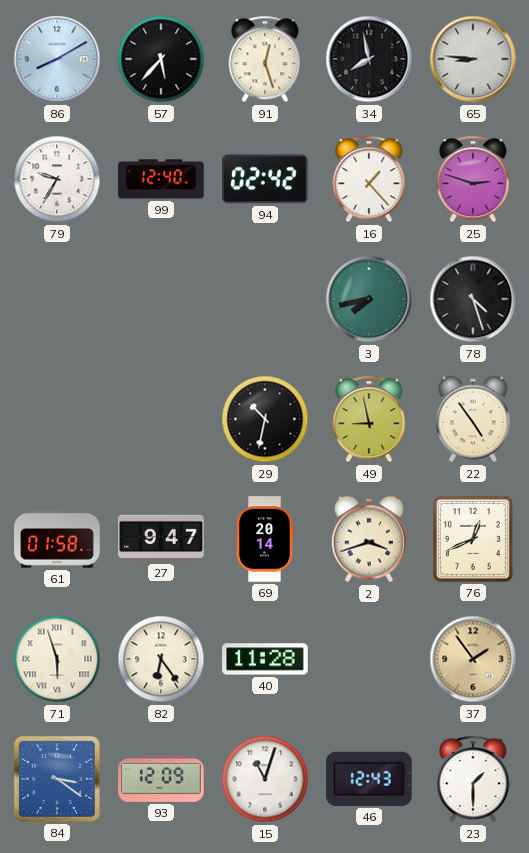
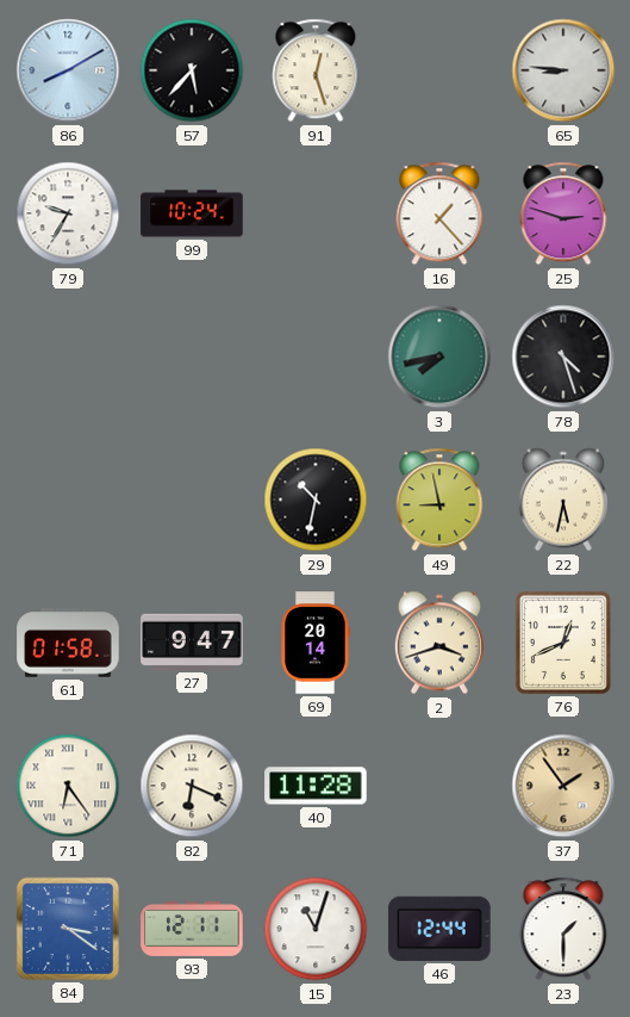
34: 7:58 -> none
99: 12:40 -> 10:24
94: 02:42 -> none
22: 4:54 -> 5:32
71: 5:57 -> 6:24
82: 6:24 -> 6:19
93: 12:09 -> 12:11
46: 12:43 -> 12:44
